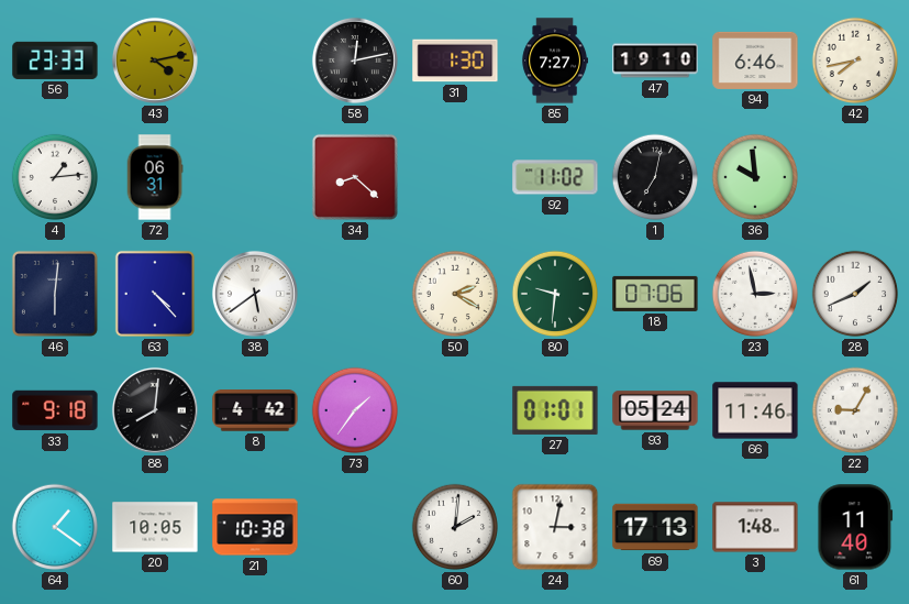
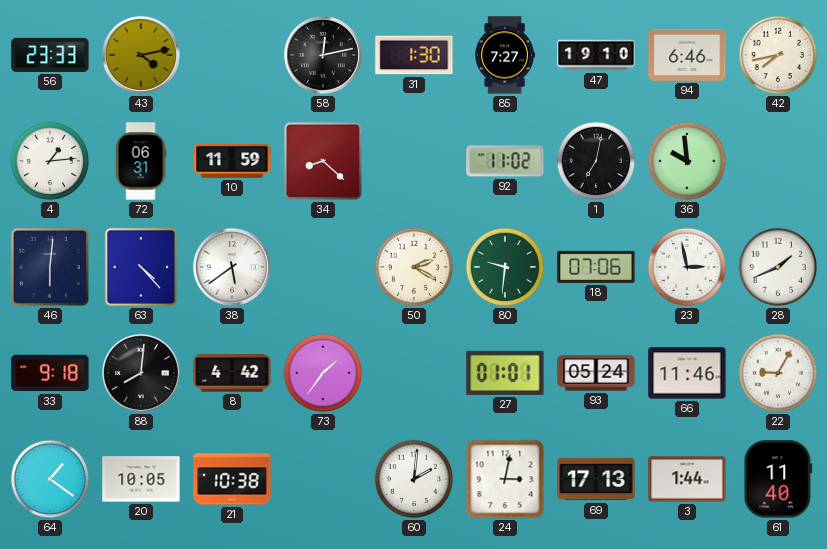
10: none -> 11:59
3: 1:48 -> 1:44
